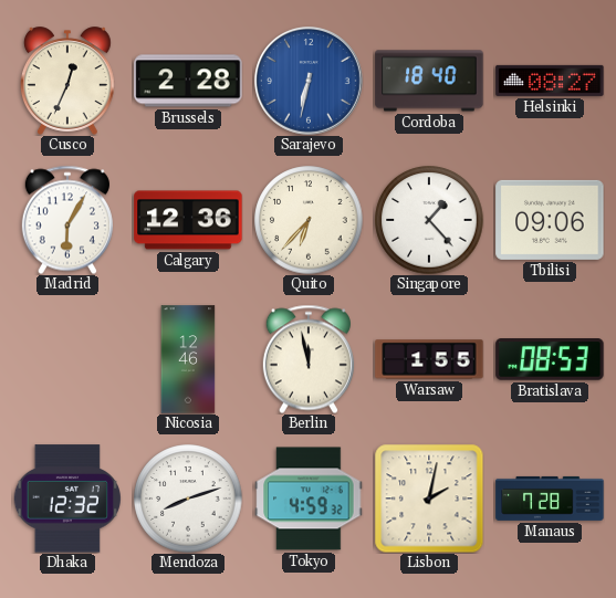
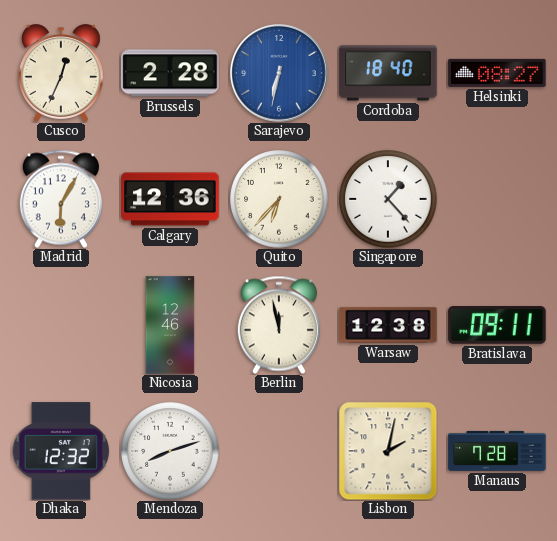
Tbilisi: 09:06 -> none
Warsaw: 1:55 -> 12:38
Bratislava: 08:53 -> 09:11
Tokyo: 4:59 -> none
